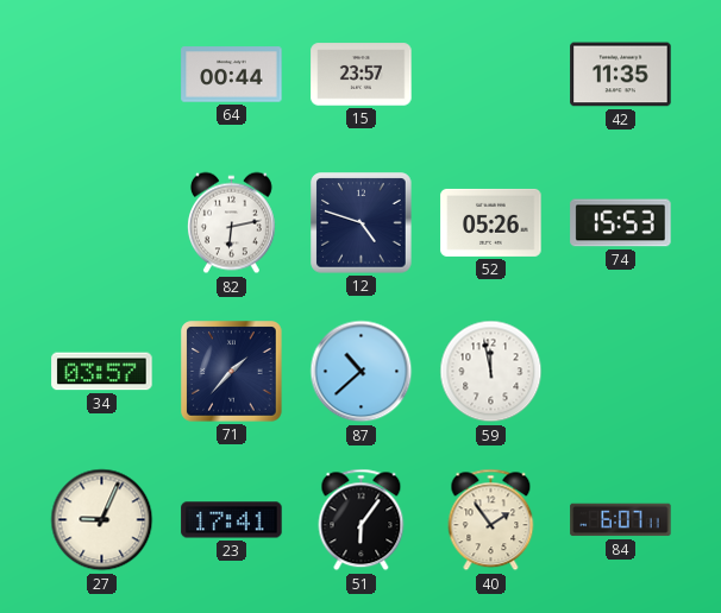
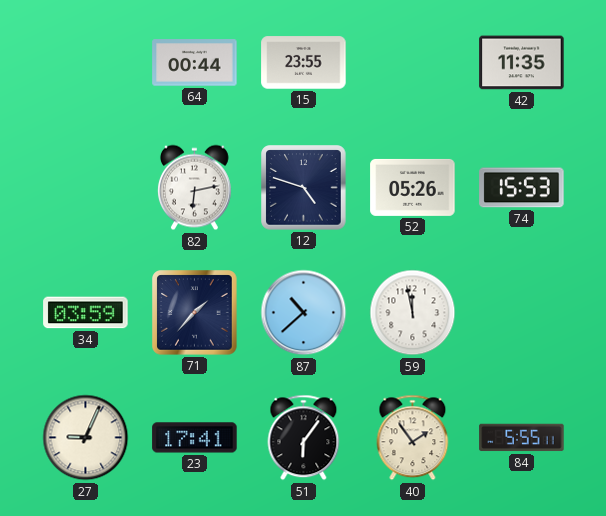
15: 23:57 -> 23:55
34: 03:57 -> 03:59
84: 6:07 -> 5:55
